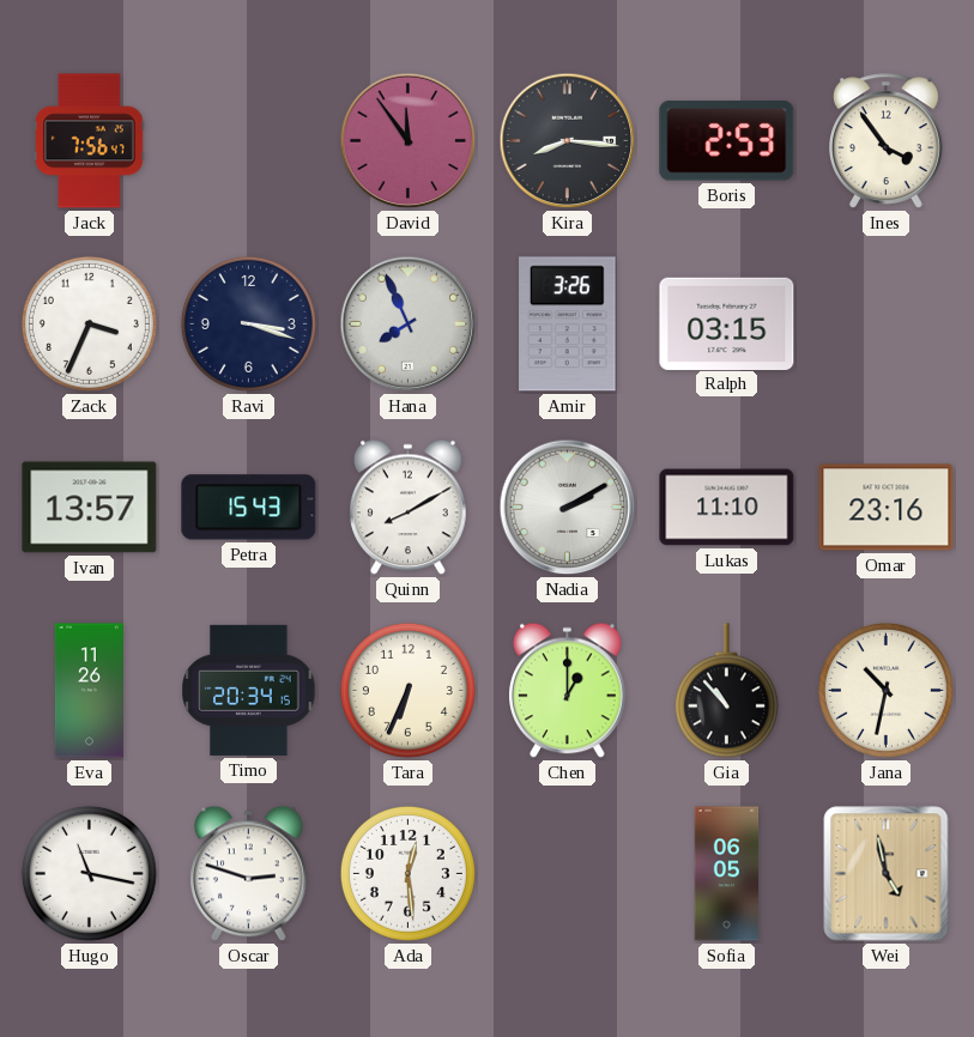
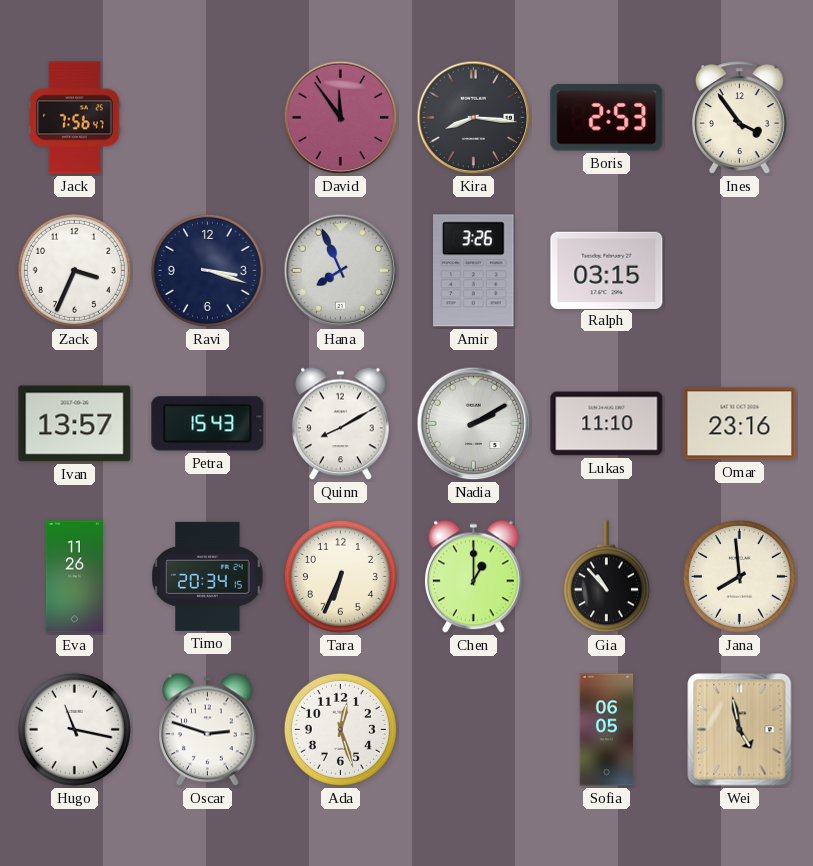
Jana: 10:32 -> 7:59
Ada: 12:29 -> 12:27
